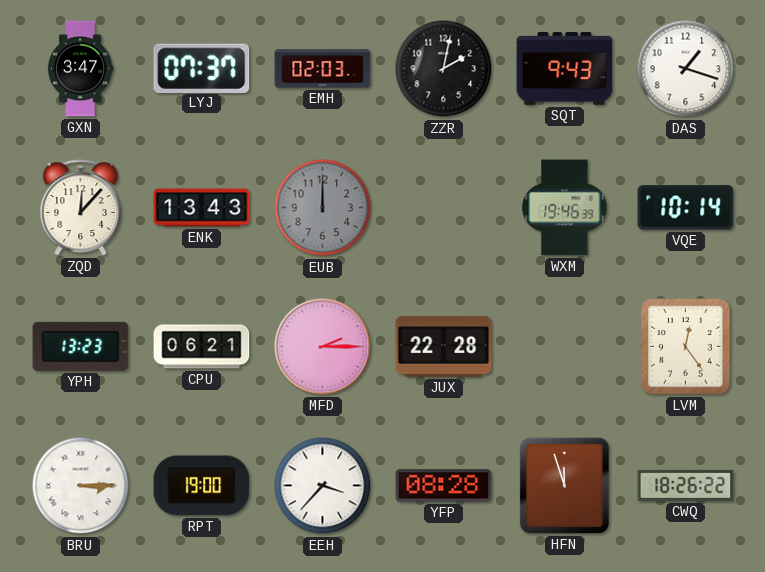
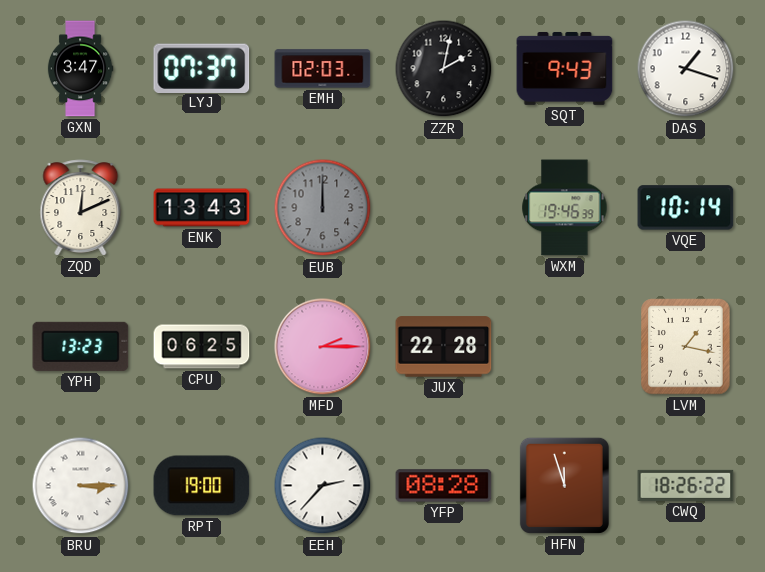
ZQD: 12:07 -> 12:11
CPU: 06:21 -> 06:25
LVM: 12:24 -> 1:17
EEH: 3:37 -> 2:37
